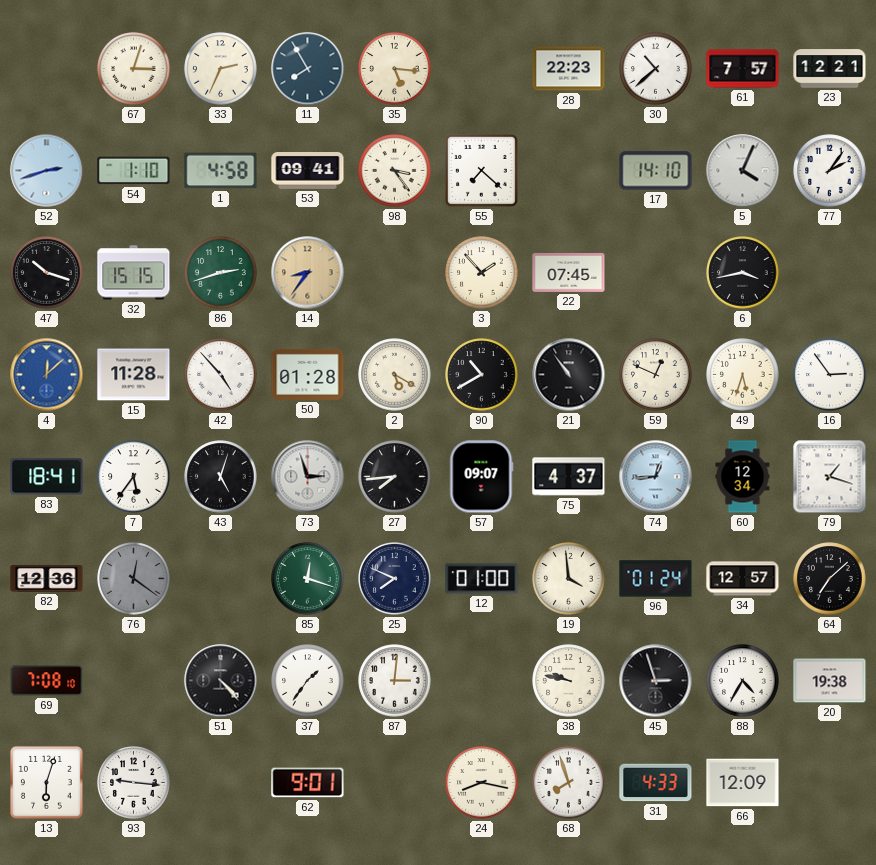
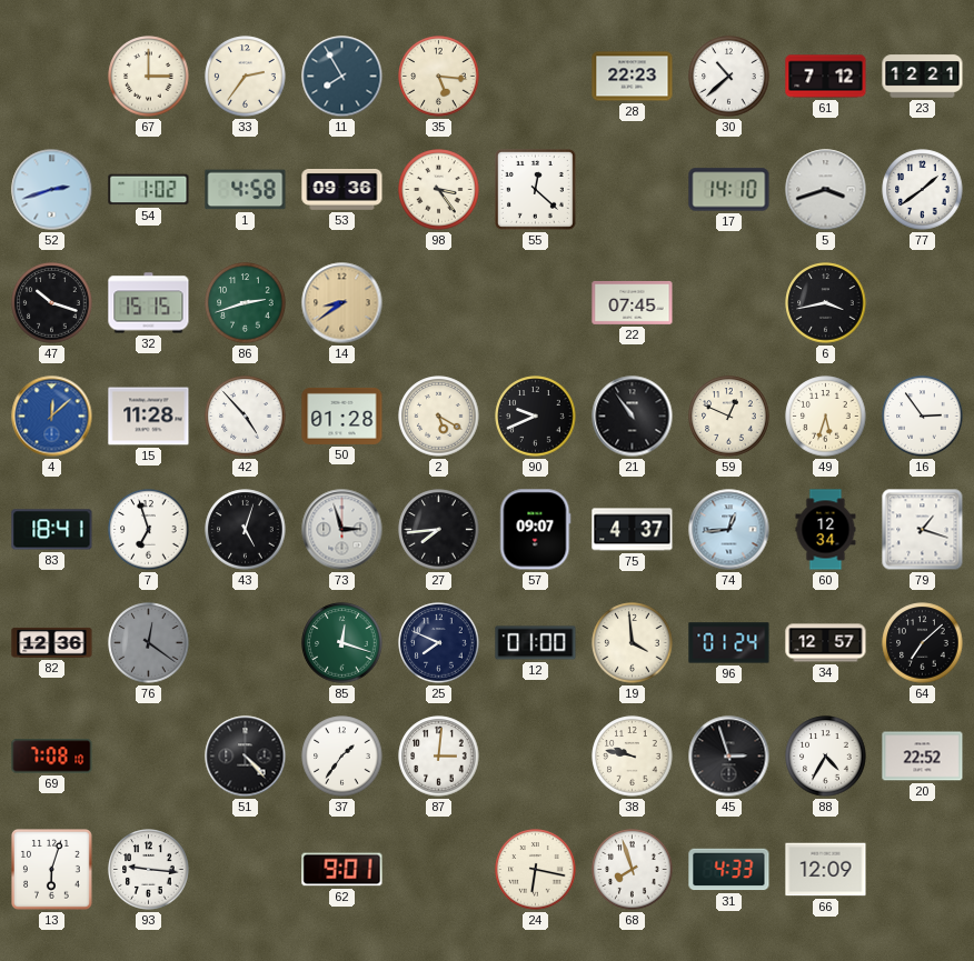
67: 3:03 -> 3:00
33: 2:34 -> 2:36
61: 7:57 -> 7:12
54: 1:10 -> 1:02
53: 09:41 -> 09:36
55: 7:22 -> 12:22
5: 4:04 -> 3:42
77: 2:06 -> 1:39
14: 8:36 -> 8:39
3: 1:53 -> none
90: 10:40 -> 9:41
7: 5:36 -> 6:57
20: 19:38 -> 22:52
24: 8:17 -> 6:17
